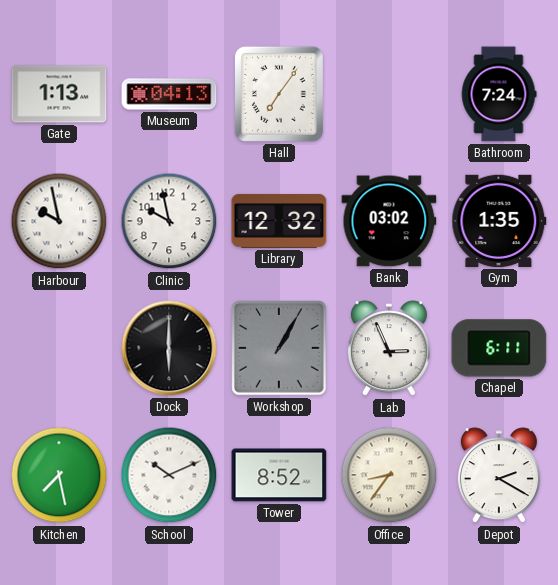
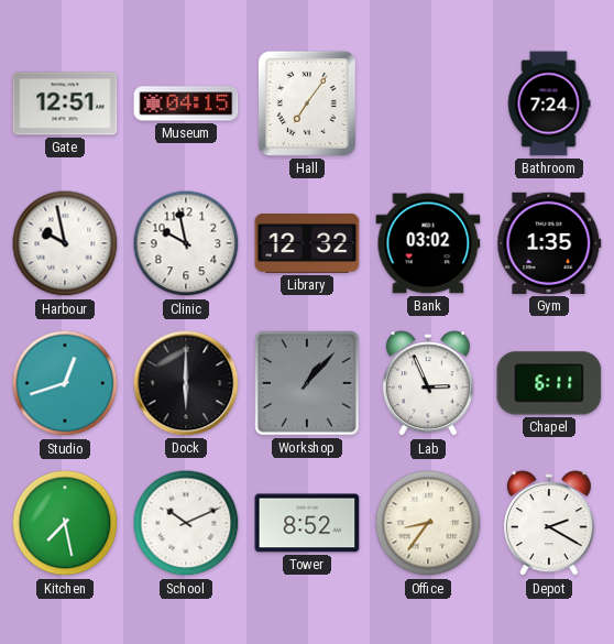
Gate: 1:13 -> 12:51
Museum: 04:13 -> 04:15
Studio: none -> 12:42
Workshop: 1:05 -> 1:07
